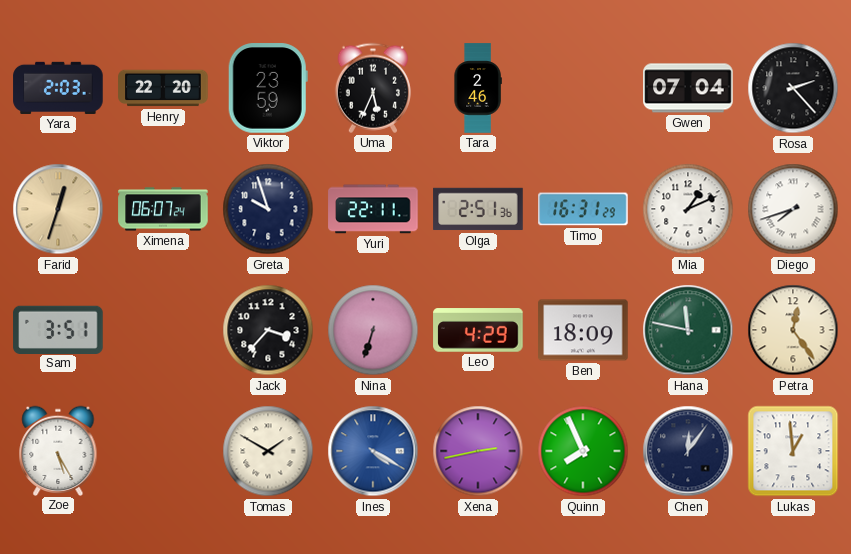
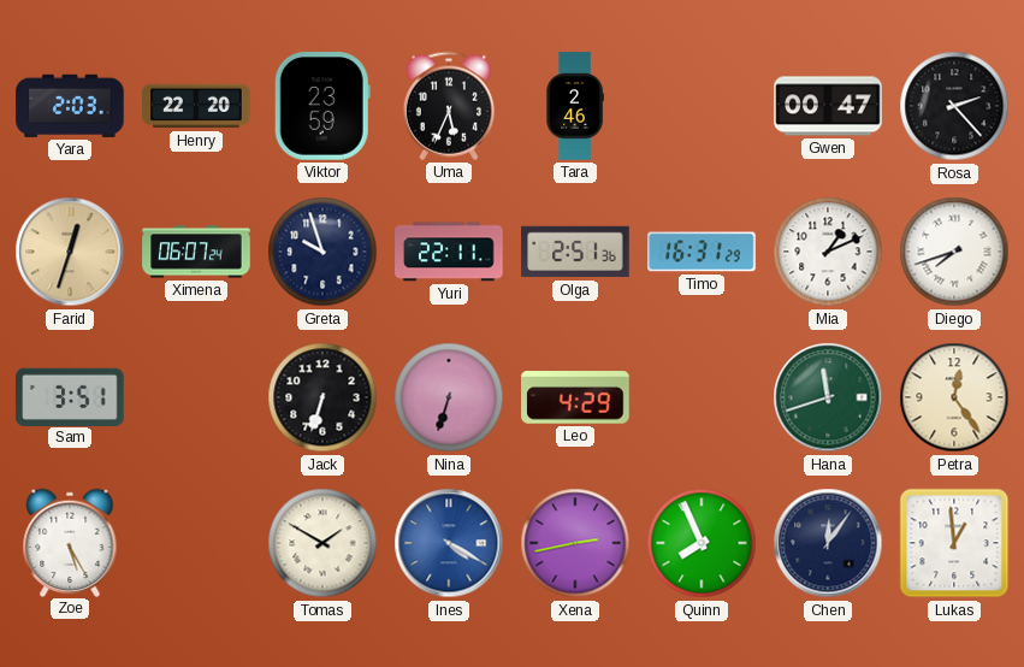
Gwen: 07:04 -> 00:47
Jack: 3:37 -> 6:33
Ben: 18:09 -> none
Hana: 11:47 -> 11:42
